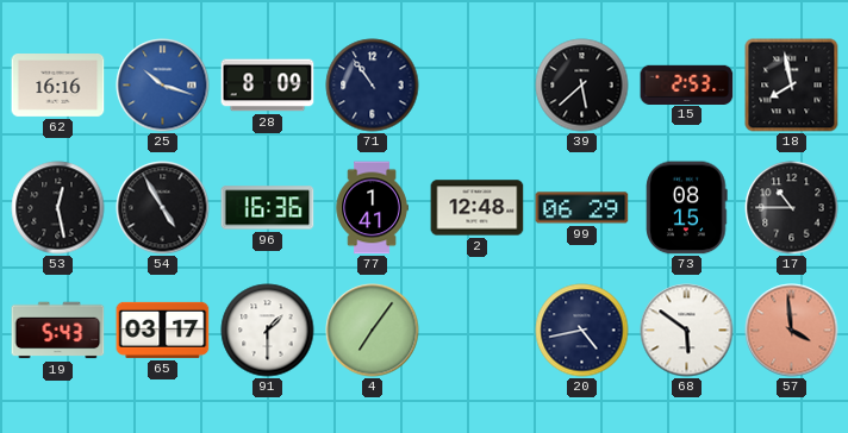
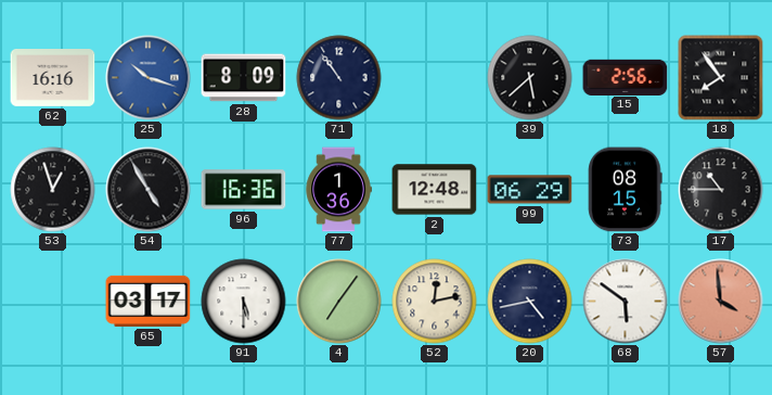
15: 2:53 -> 2:56
18: 7:58 -> 7:54
53: 12:28 -> 12:57
77: 1:41 -> 1:36
19: 5:43 -> none
91: 1:30 -> 5:30
52: none -> 12:13
